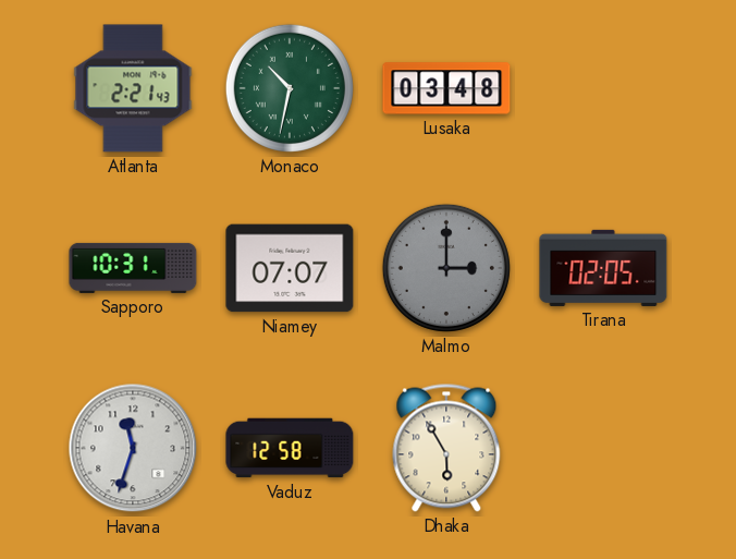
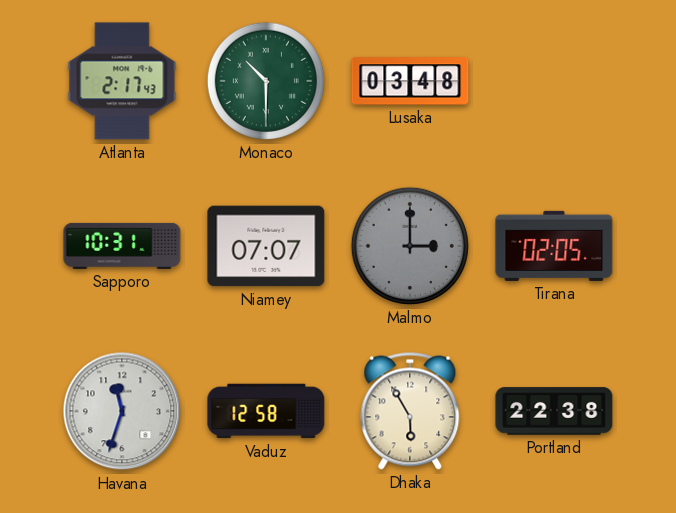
Atlanta: 2:21 -> 2:17
Monaco: 10:32 -> 10:30
Portland: none -> 22:38
